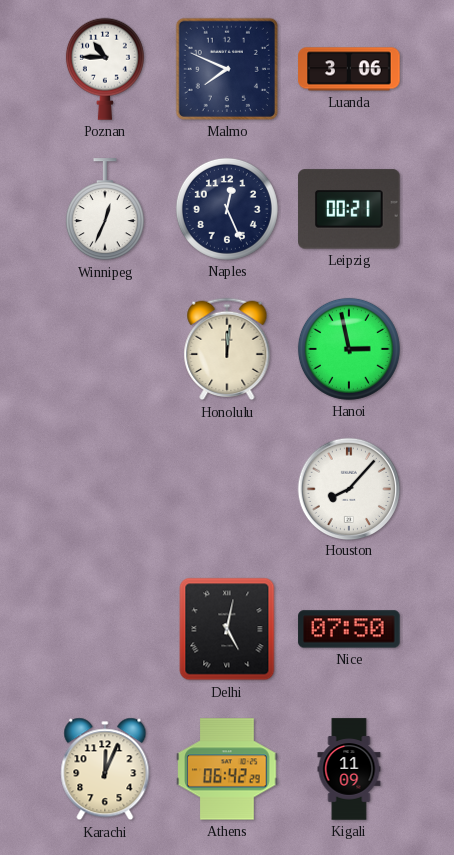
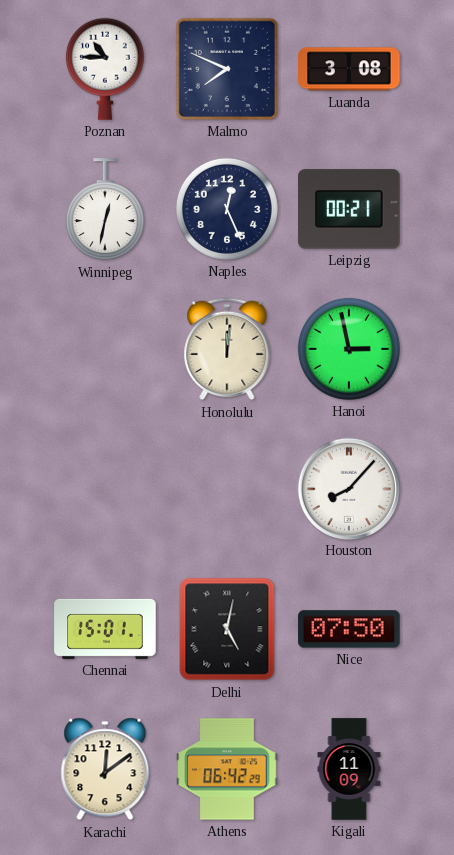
Luanda: 3:06 -> 3:08
Winnipeg: 12:34 -> 12:32
Chennai: none -> 15:01
Karachi: 12:04 -> 12:09
